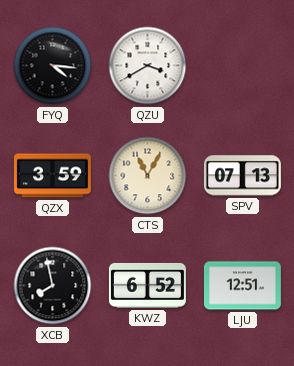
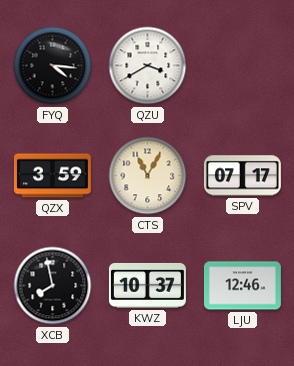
SPV: 07:13 -> 07:17
KWZ: 6:52 -> 10:37
LJU: 12:51 -> 12:46
